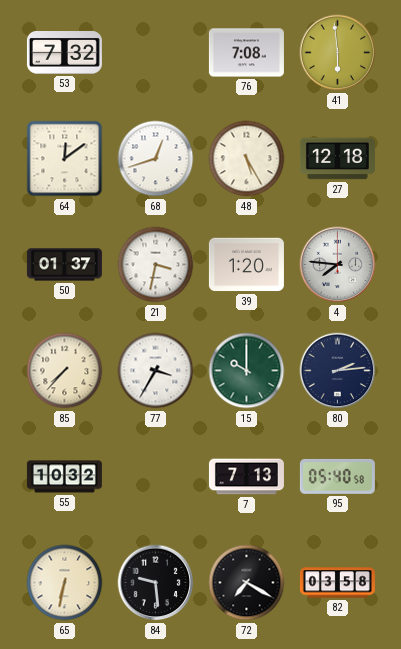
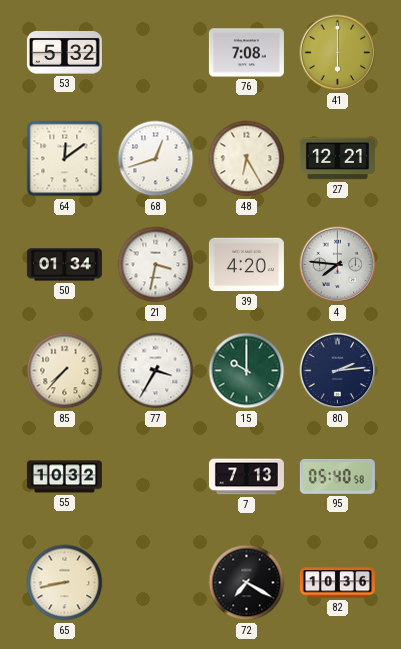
53: 7:32 -> 5:32
41: 5:59 -> 6:00
48: 5:25 -> 6:25
27: 12:18 -> 12:21
50: 01:37 -> 01:34
39: 1:20 -> 4:20
65: 6:32 -> 8:43
84: 9:29 -> none
82: 03:58 -> 10:36
